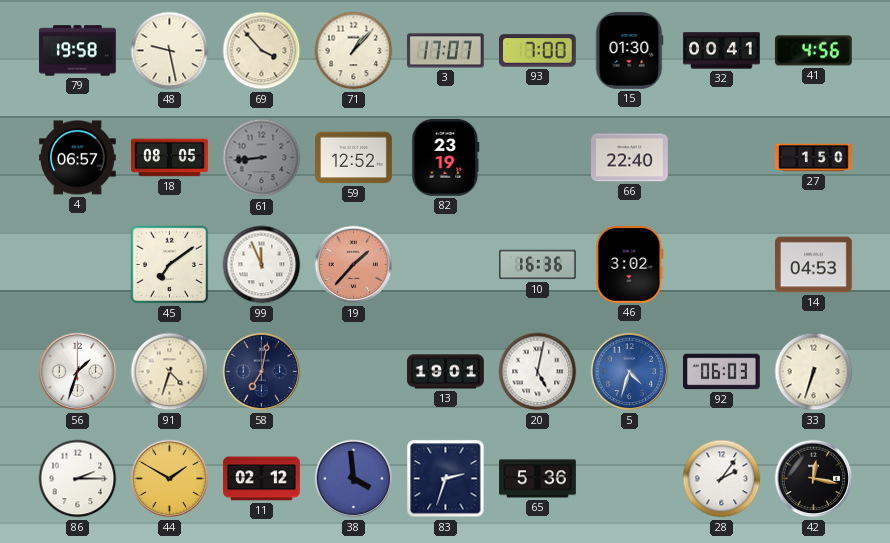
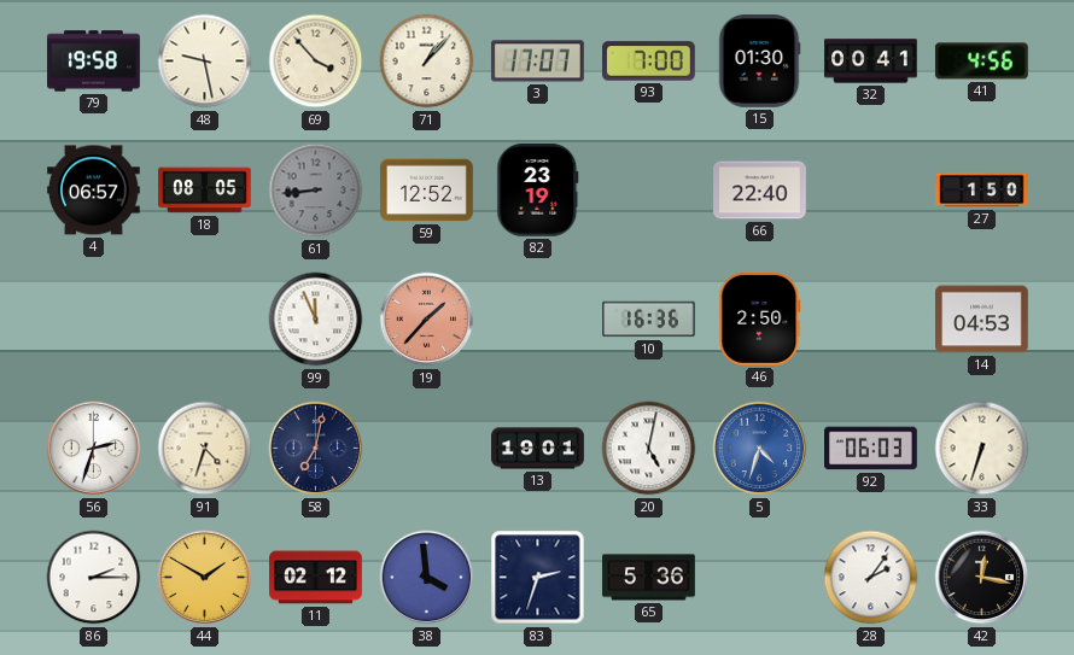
45: 7:09 -> none
46: 3:02 -> 2:50
56: 1:33 -> 2:33
